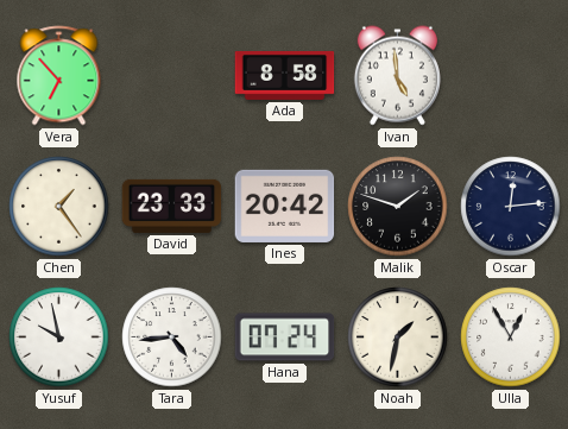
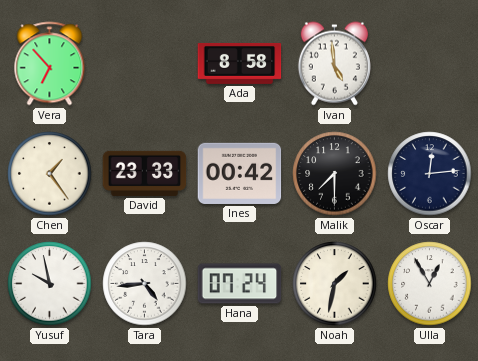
Ines: 20:42 -> 00:42
Malik: 1:48 -> 7:30
